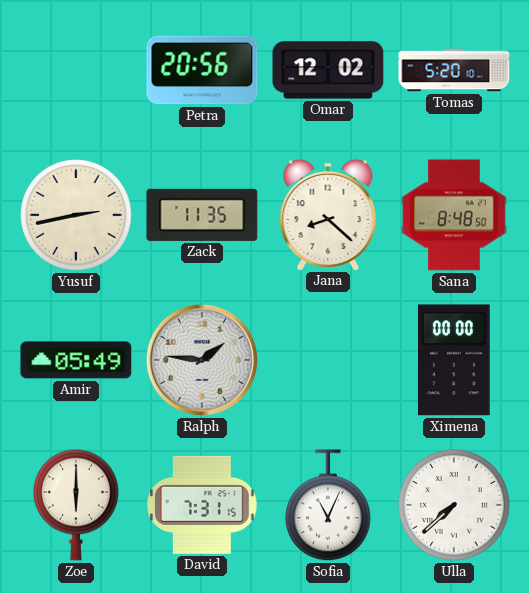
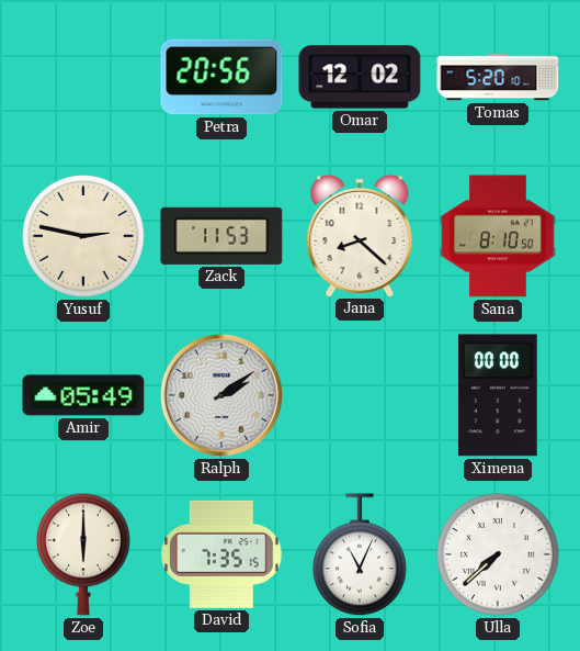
Yusuf: 2:43 -> 2:47
Zack: 11:35 -> 11:53
Sana: 8:48 -> 8:10
Ralph: 1:46 -> 2:09
David: 7:31 -> 7:35
